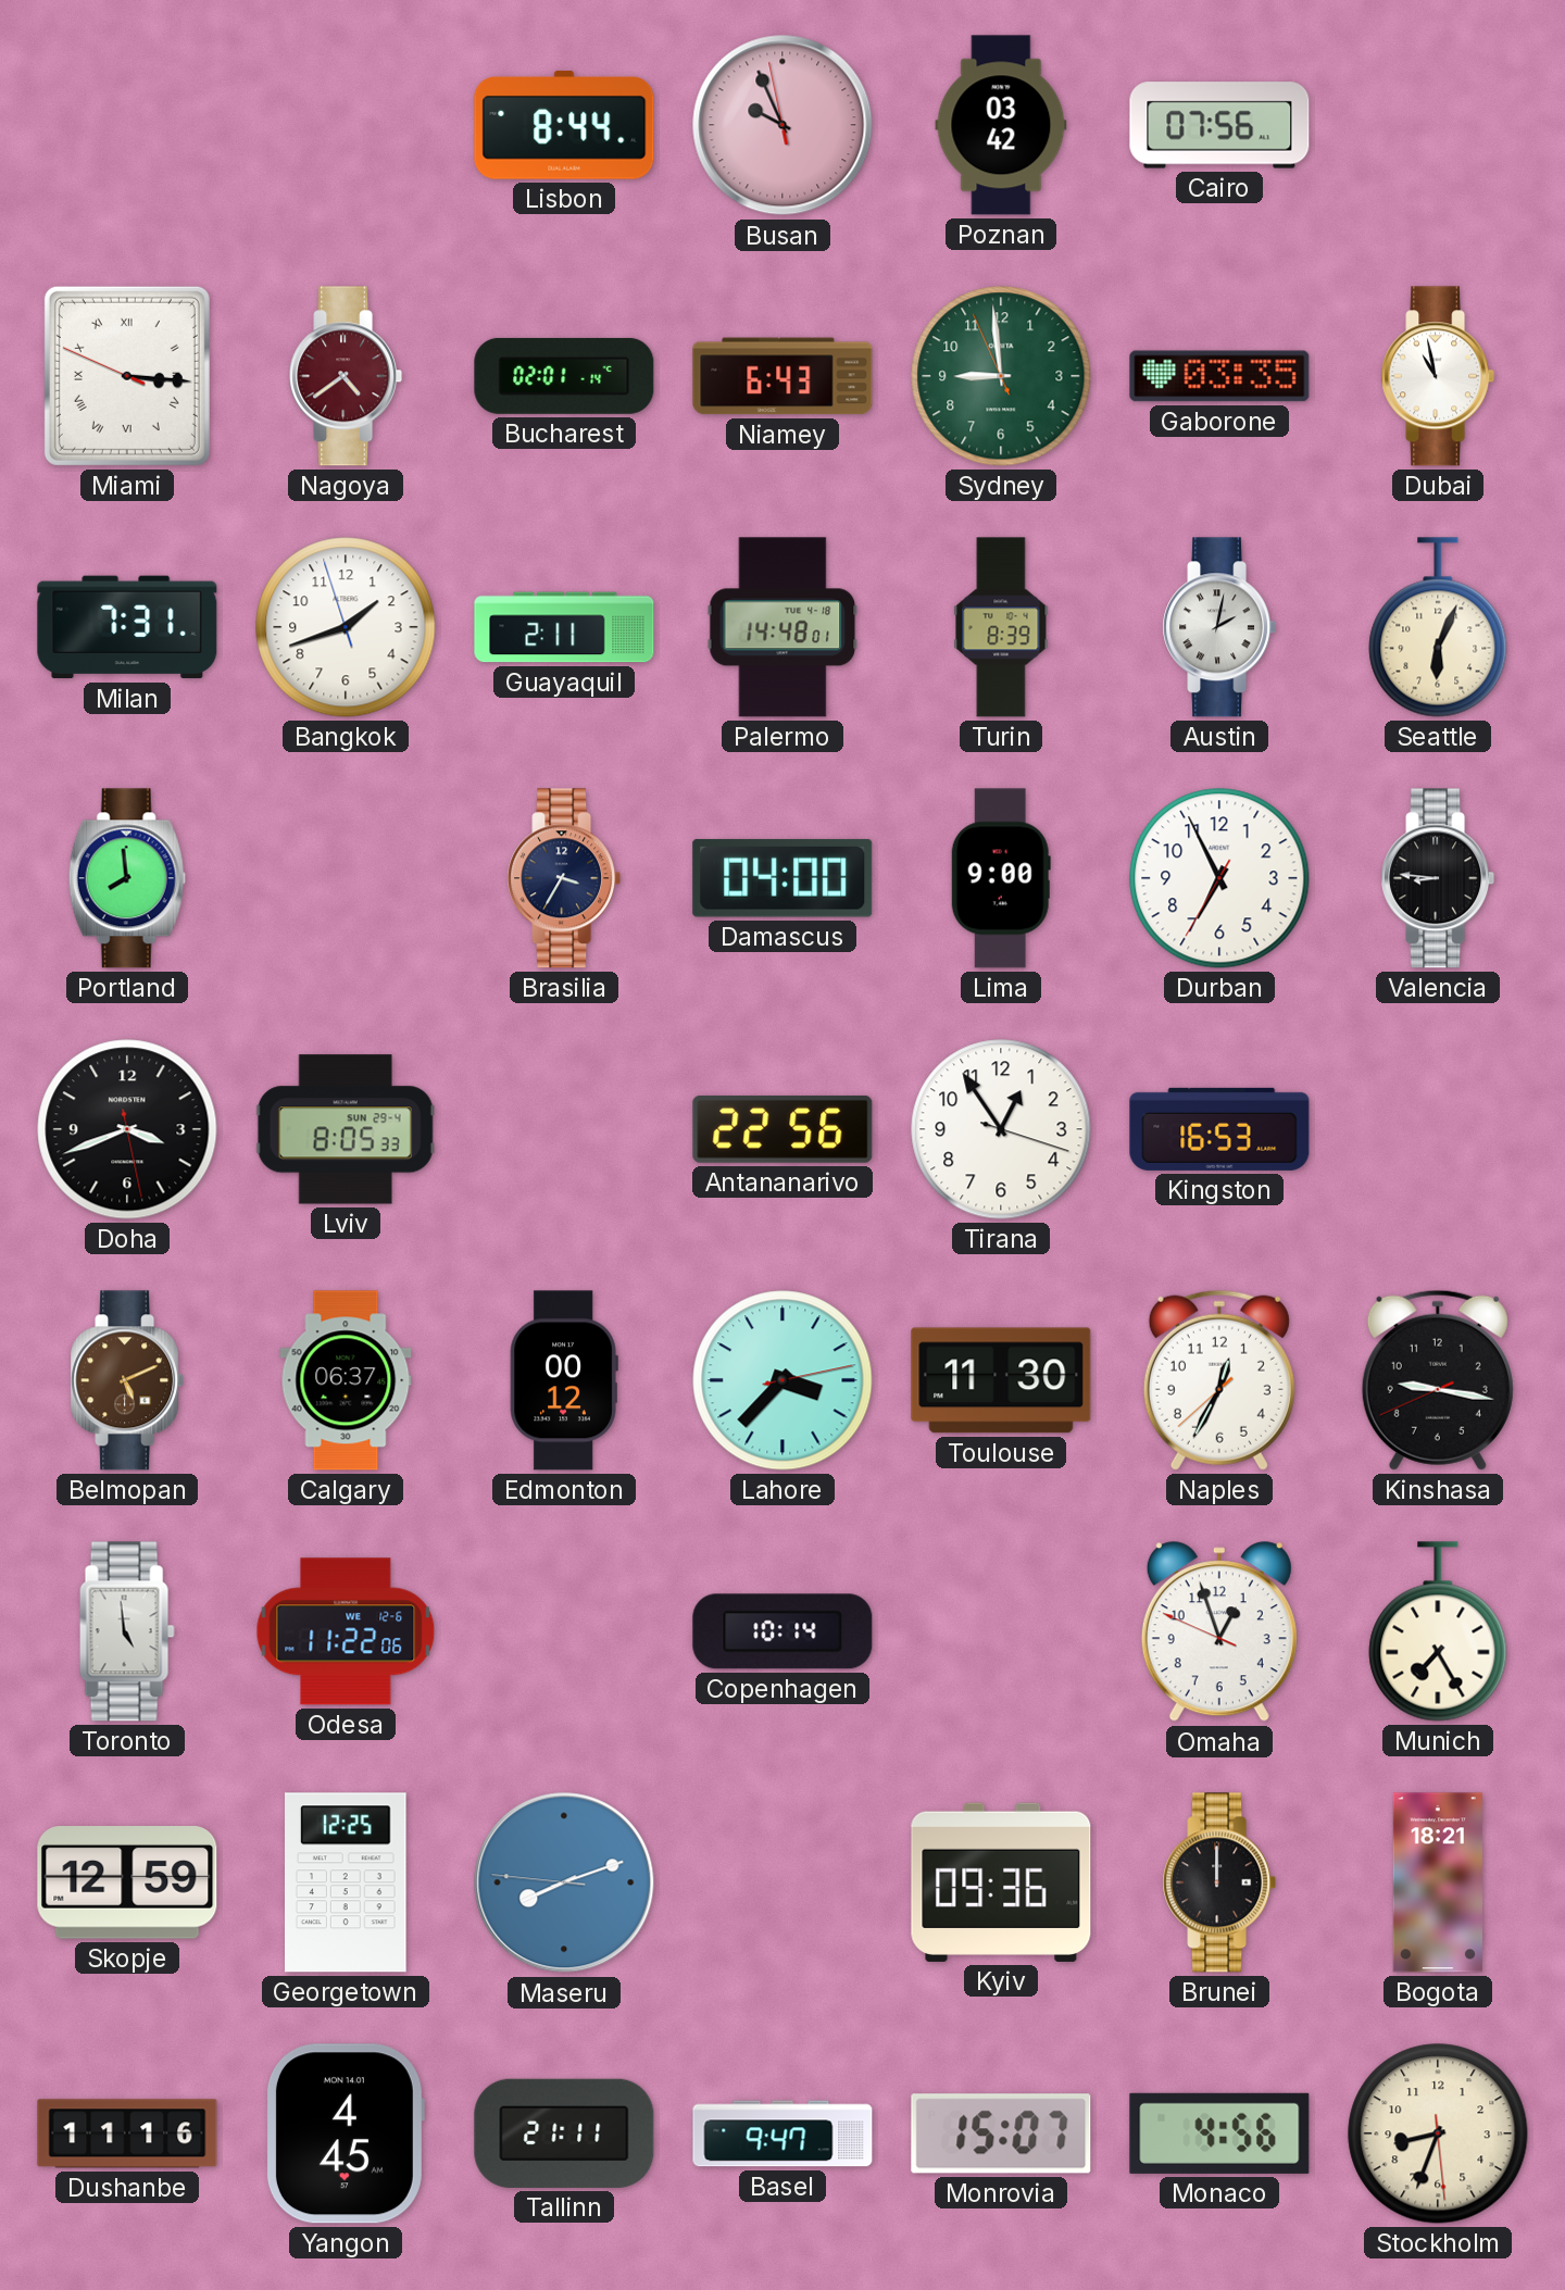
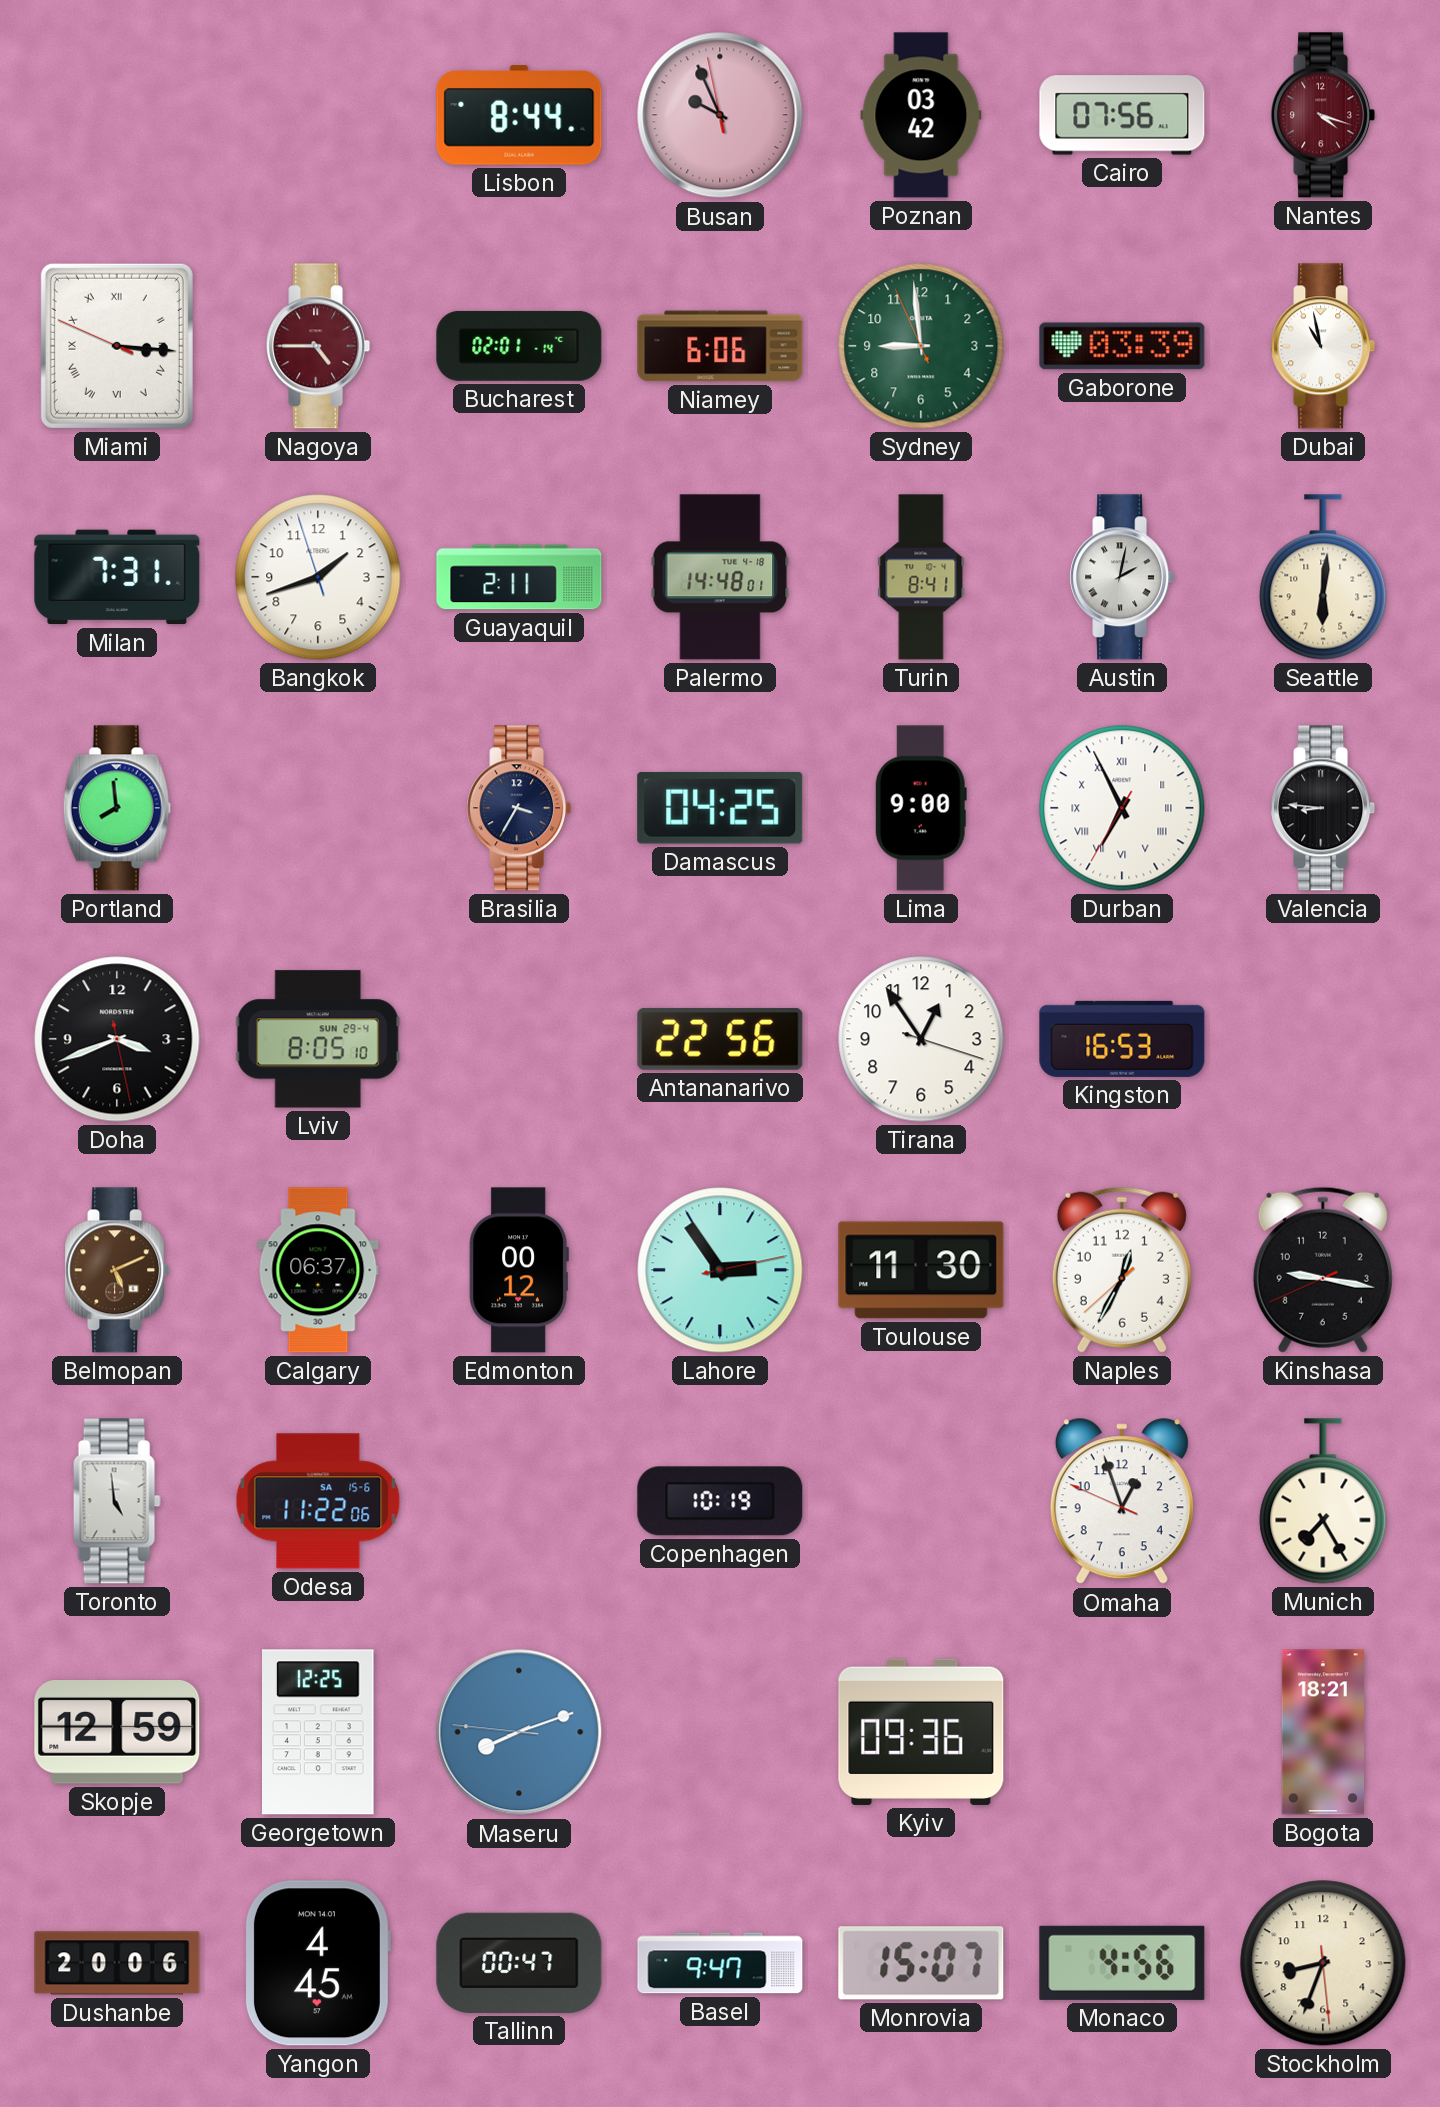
Nantes: none -> 4:18
Nagoya: 4:39 -> 4:45
Niamey: 6:43 -> 6:06
Gaborone: 03:35 -> 03:39
Turin: 8:39 -> 8:41
Seattle: 6:04 -> 6:01
Damascus: 04:00 -> 04:25
Durban numerals: Arabic -> Roman
Lviv: 8:05:33 -> 8:05:10
Lahore: 3:37 -> 2:54
Odesa date: WE 12-6 -> SA 15-6
Copenhagen: 10:14 -> 10:19
Brunei: 12:00 -> none
Dushanbe: 11:16 -> 20:06
Tallinn: 21:11 -> 00:47
